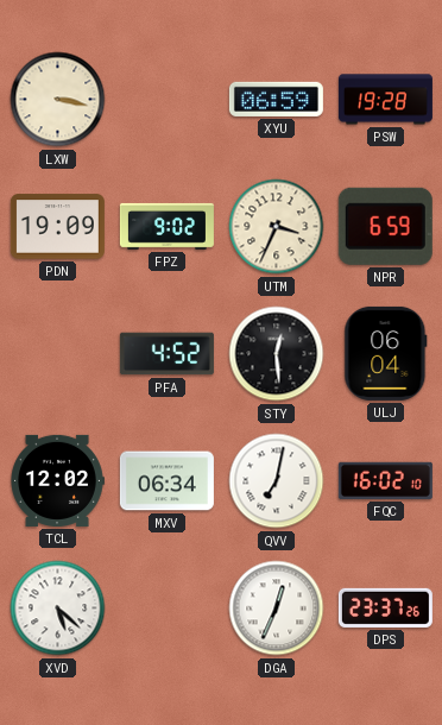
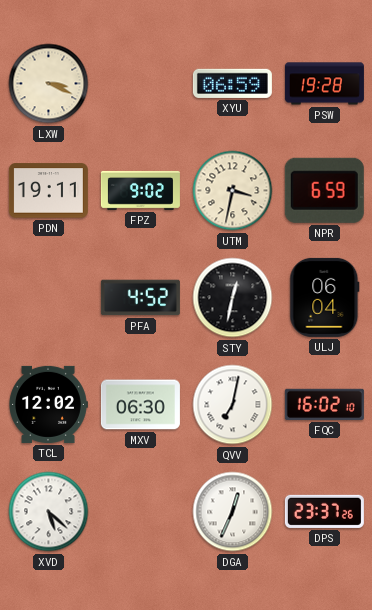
LXW: 3:17 -> 3:19
PDN: 19:09 -> 19:11
UTM: 3:34 -> 3:32
STY: 12:29 -> 12:32
MXV: 06:34 -> 06:30
